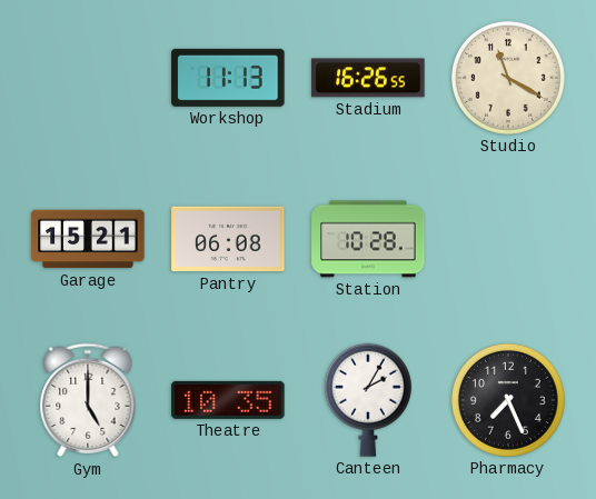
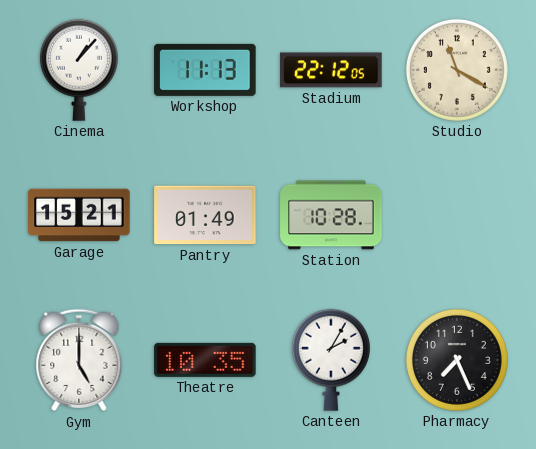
Cinema: none -> 1:07
Stadium: 16:26 -> 22:12
Pantry: 06:08 -> 01:49
